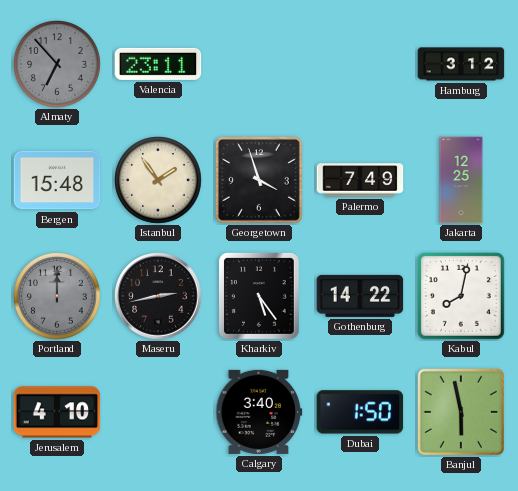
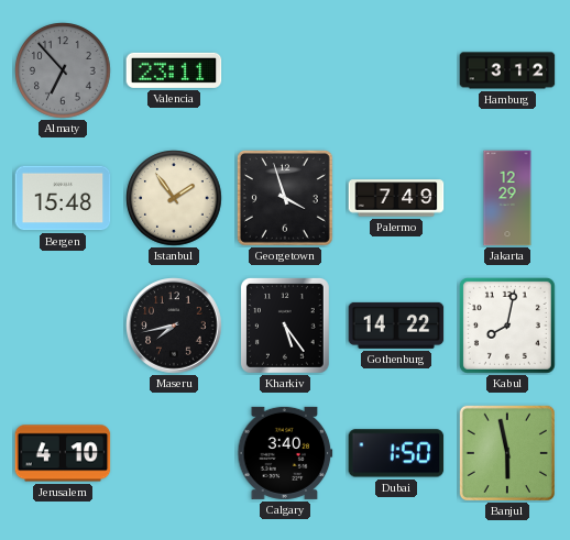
Jakarta: 12:25 -> 12:29
Portland: 12:00 -> none
Maseru: 2:43 -> 7:43
